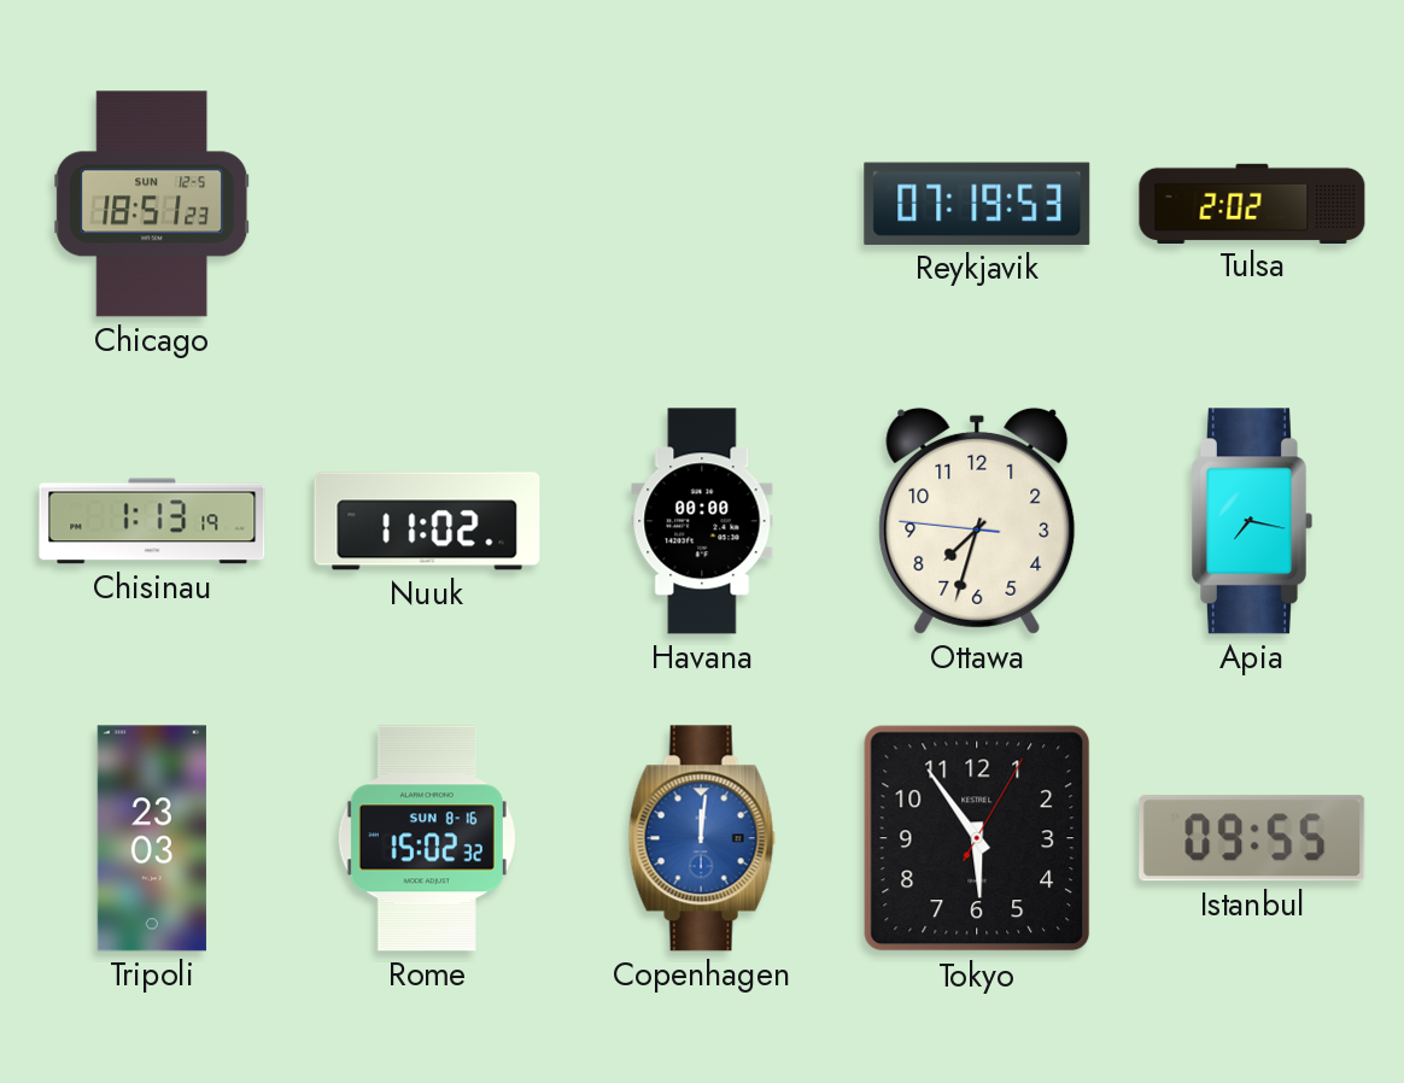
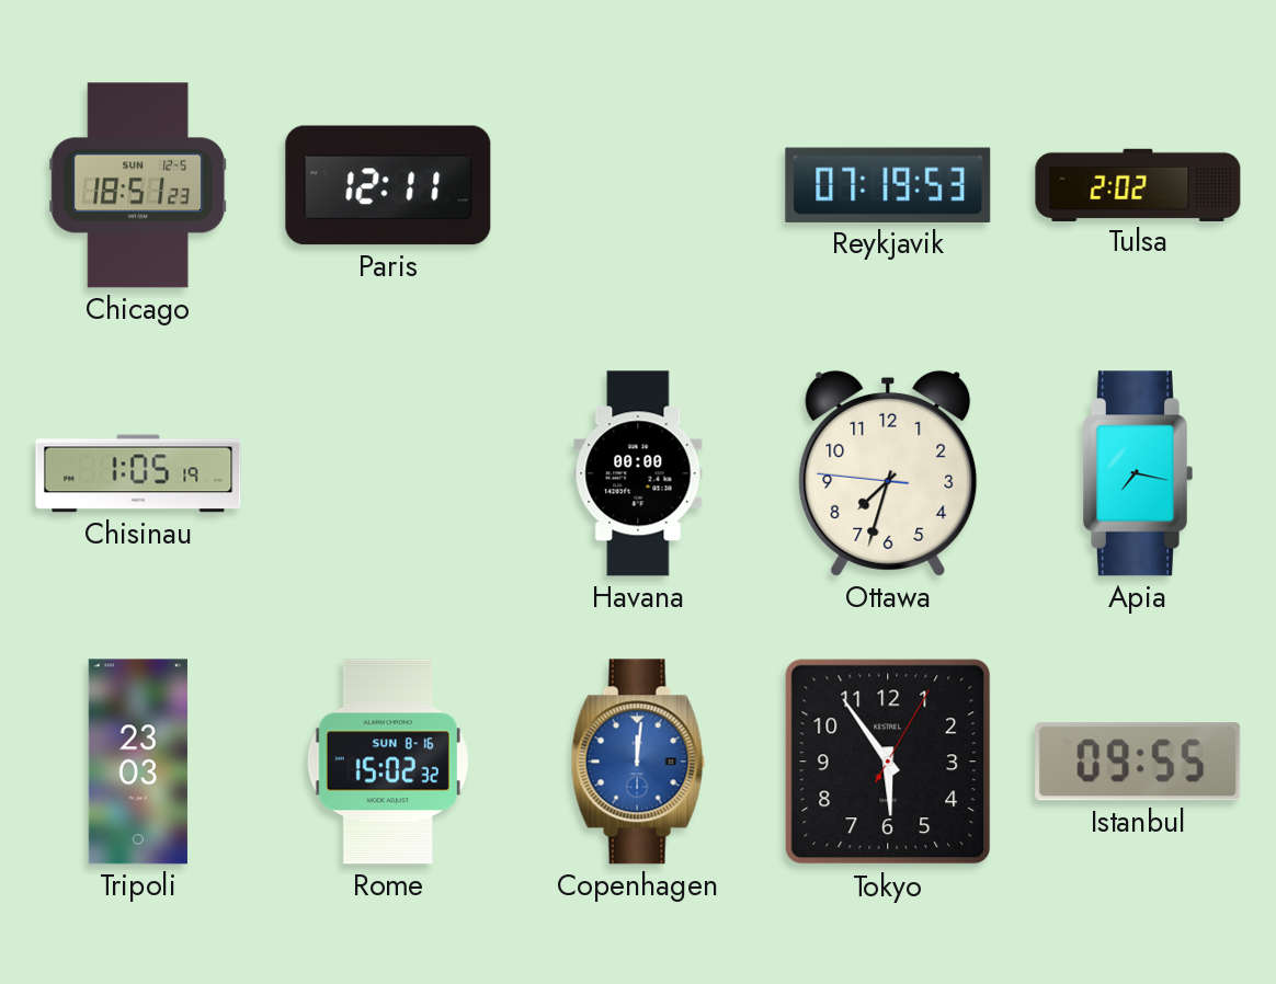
Paris: none -> 12:11
Chisinau: 1:13 -> 1:05
Nuuk: 11:02 -> none
